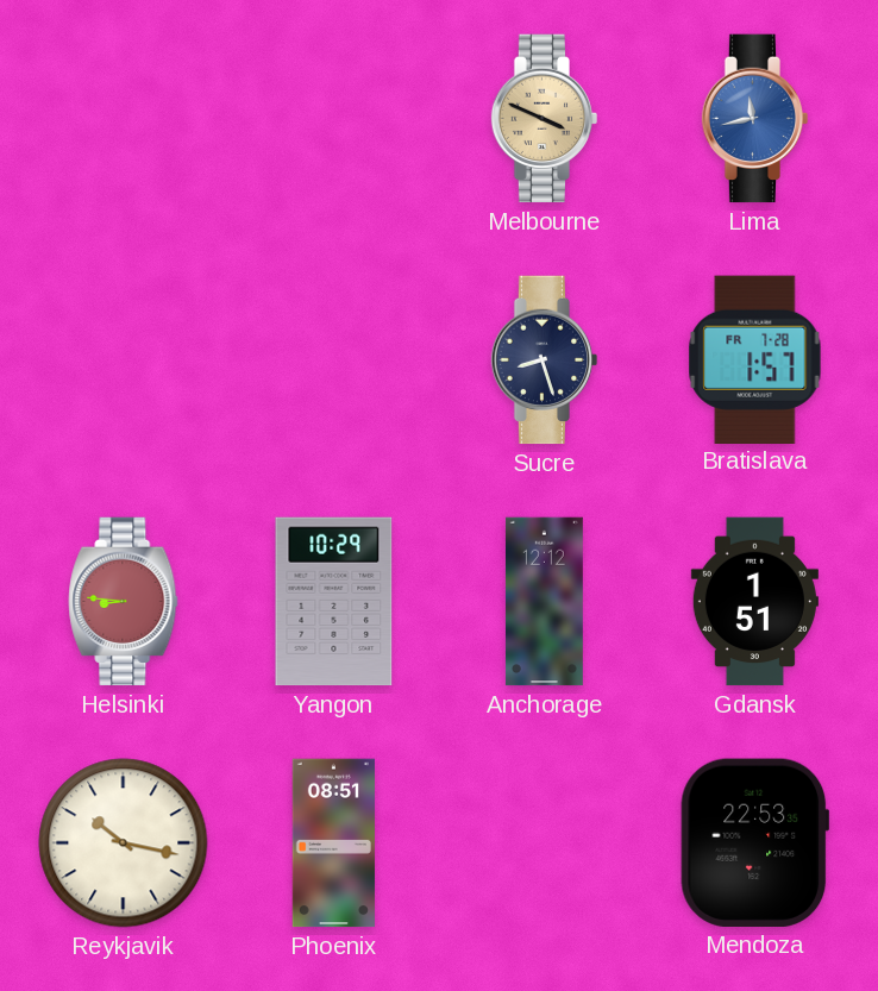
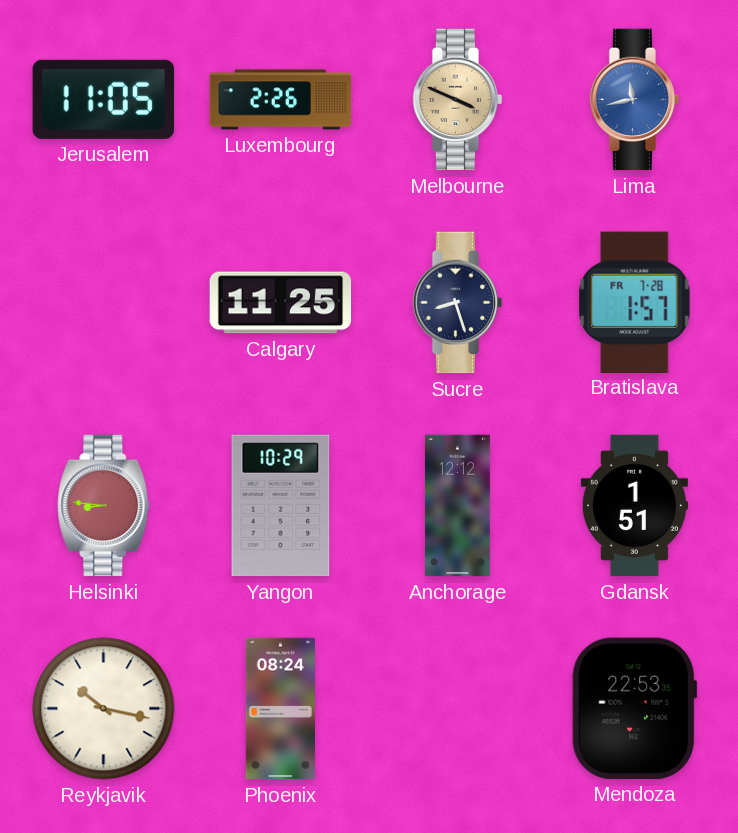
Jerusalem: none -> 11:05
Luxembourg: none -> 2:26
Calgary: none -> 11:25
Phoenix: 08:51 -> 08:24
